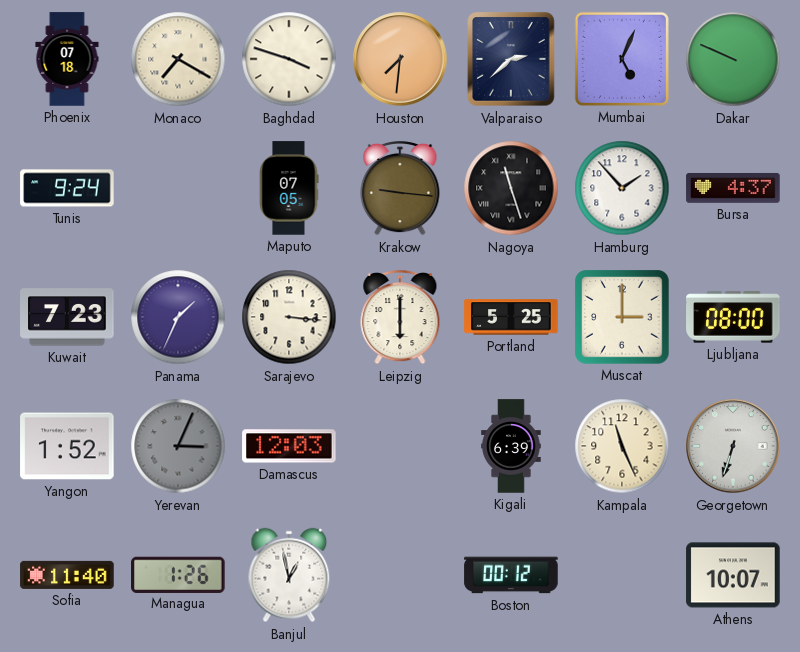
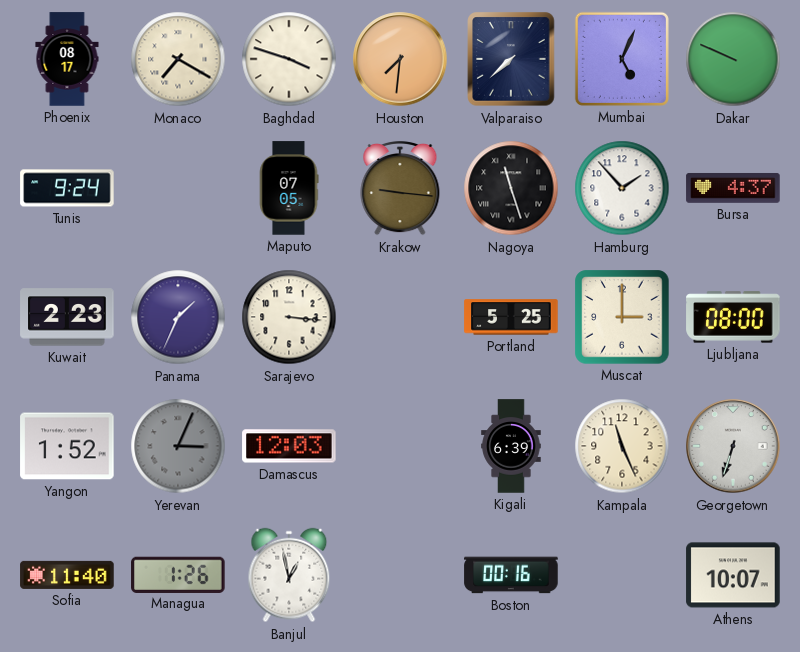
Phoenix: 07:18 -> 08:17
Valparaiso: 2:38 -> 7:38
Kuwait: 7:23 -> 2:23
Leipzig: 6:00 -> none
Boston: 00:12 -> 00:16
